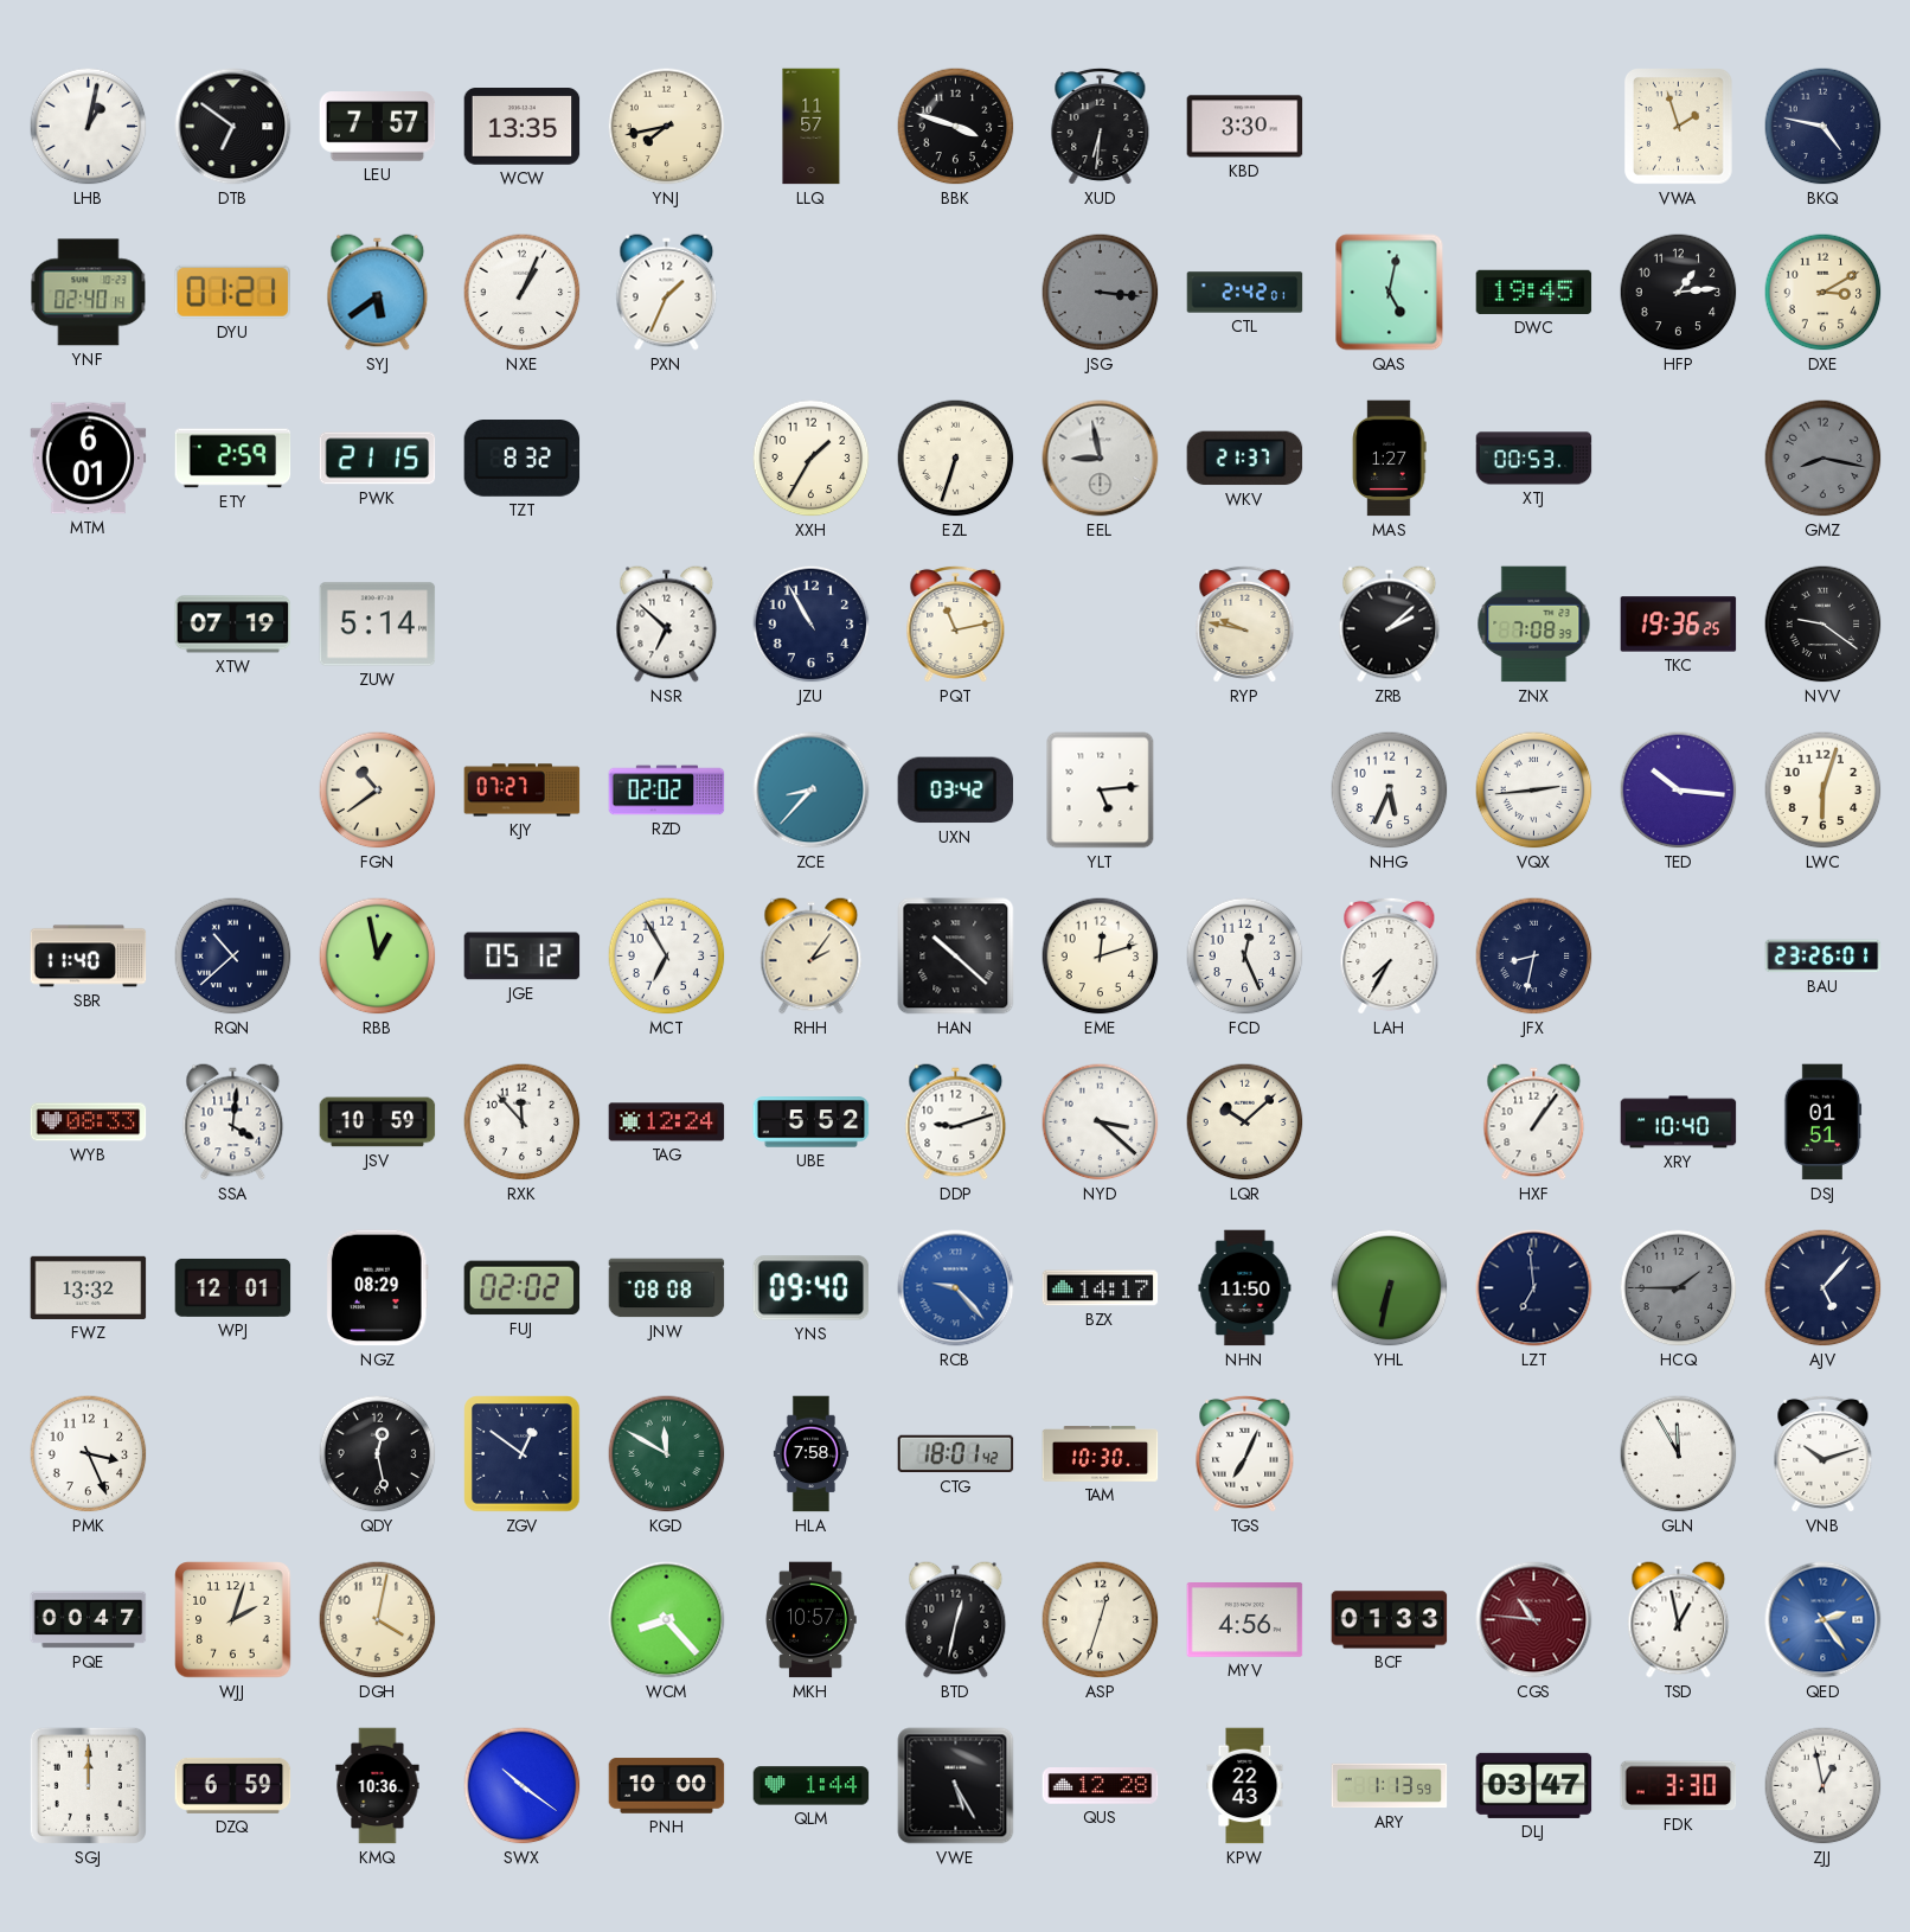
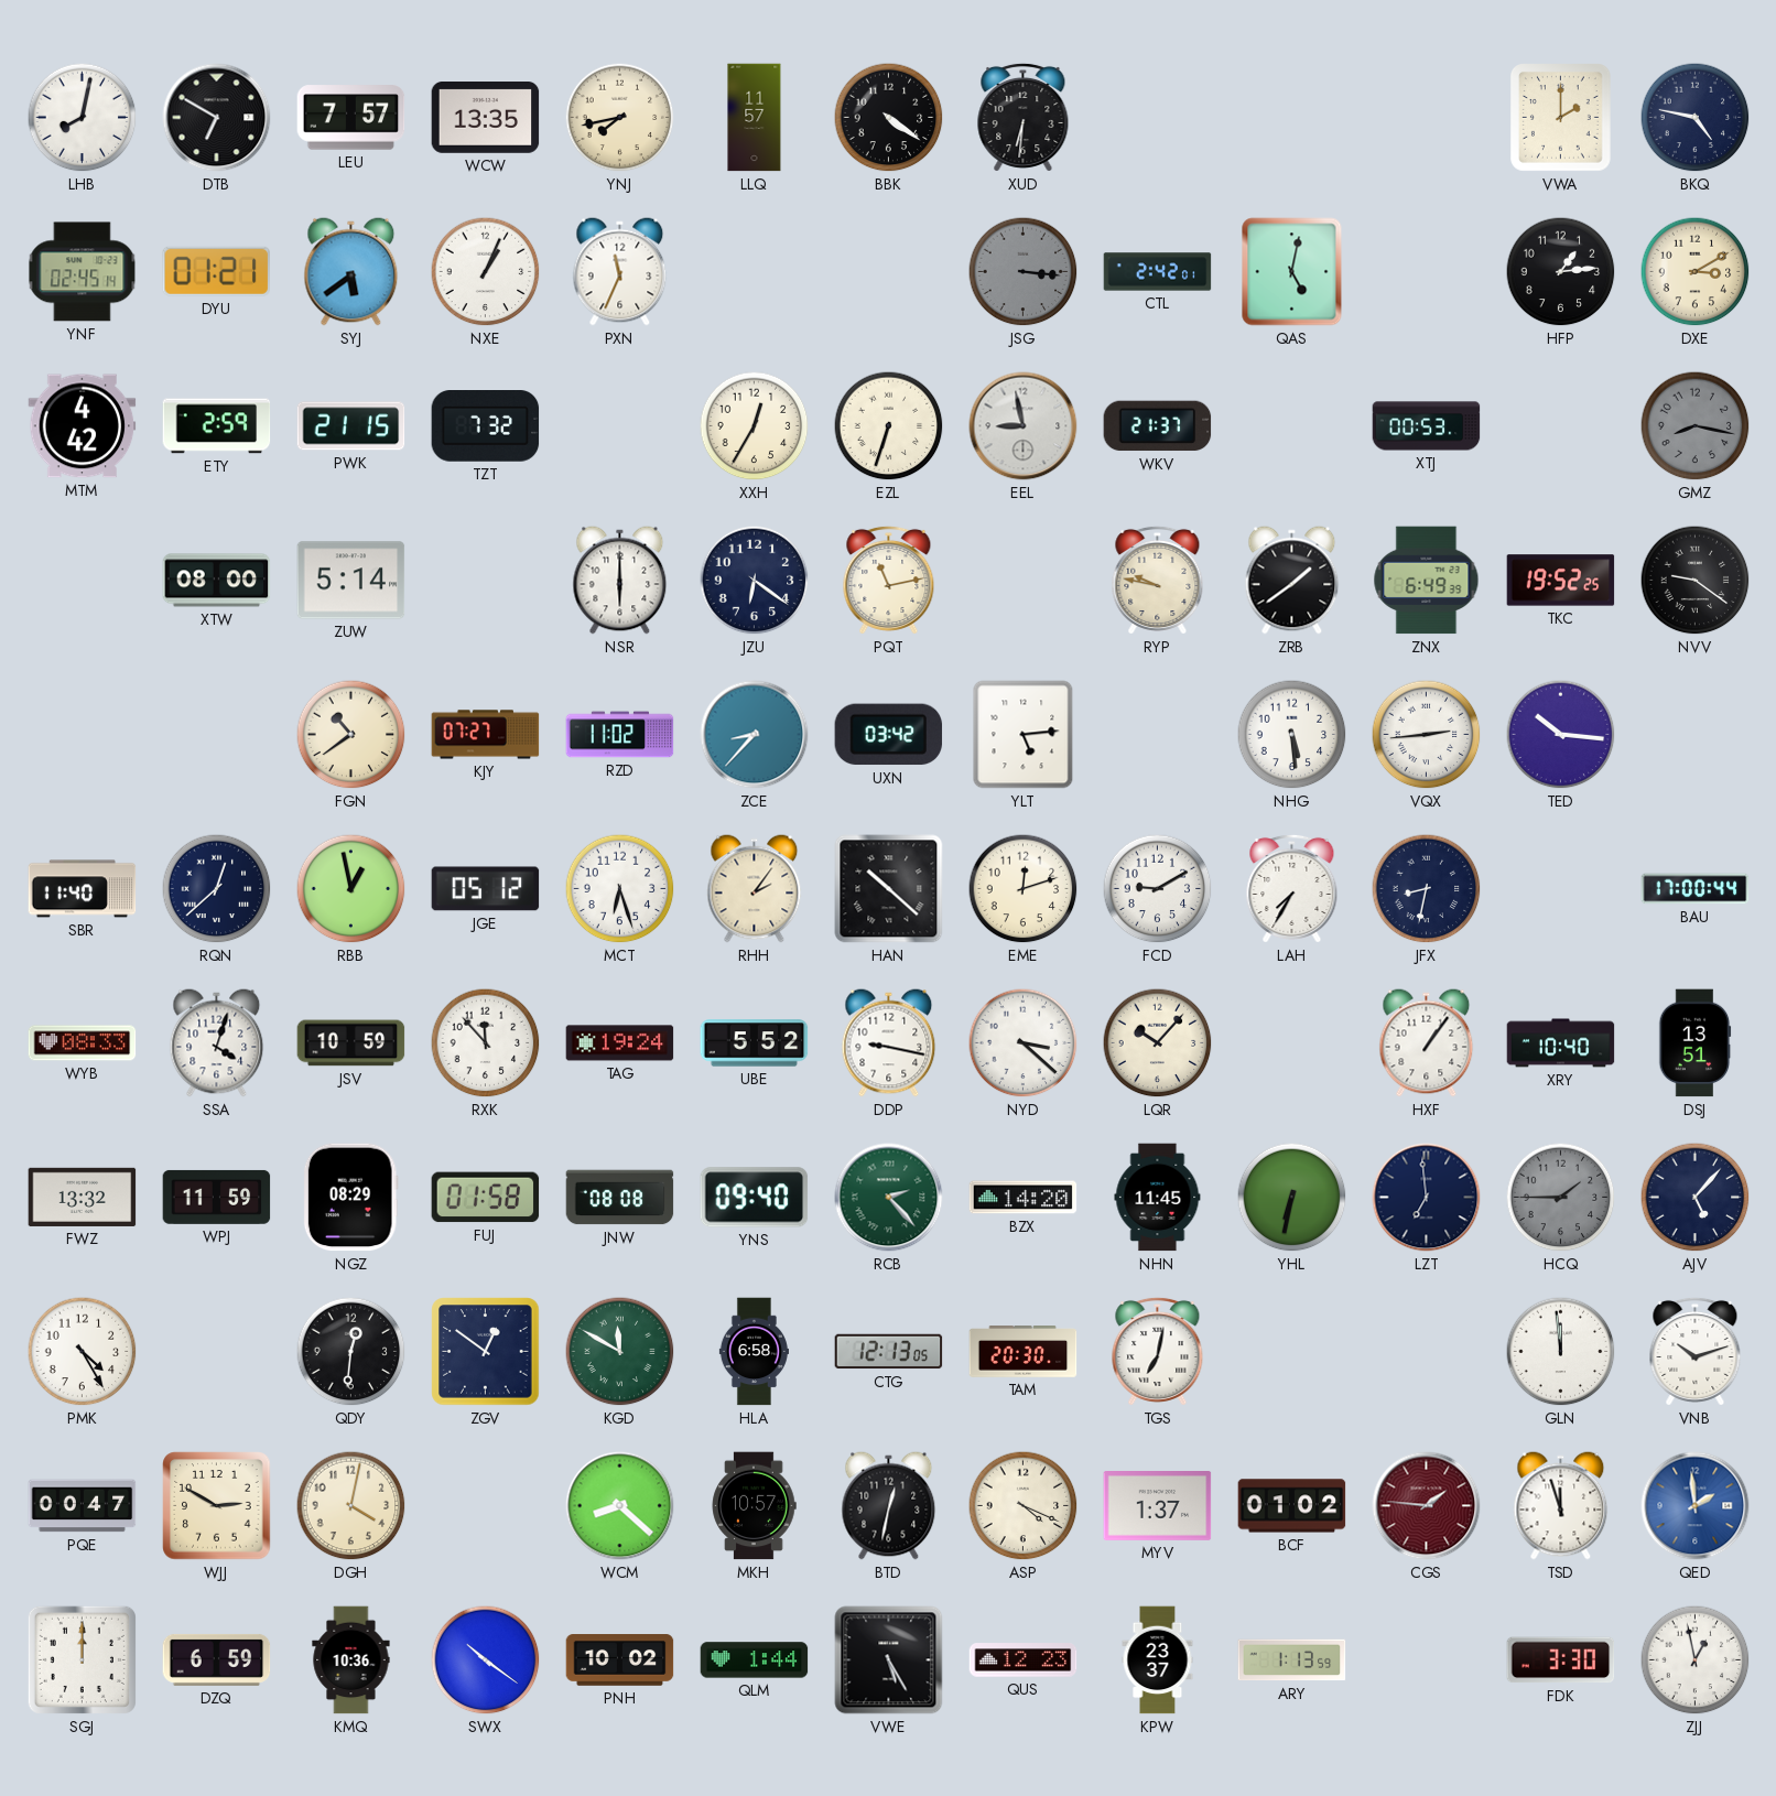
LHB: 1:02 -> 8:02
DTB: 6:51 -> 6:50
BBK: 3:48 -> 4:21
KBD: 3:30 -> none
VWA: 1:57 -> 2:00
YNF: 02:40 -> 02:45
PXN: 1:34 -> 11:34
DWC: 19:45 -> none
MTM: 6:01 -> 4:42
TZT: 8:32 -> 7:32
XXH: 1:35 -> 12:35
MAS: 1:27 -> none
XTW: 07:19 -> 08:00
NSR: 6:52 -> 6:00
JZU: 10:55 -> 6:21
ZRB: 2:08 -> 1:39
ZNX: 7:08 -> 6:49
TKC: 19:36 -> 19:52
RZD: 02:02 -> 11:02
NHG: 5:34 -> 5:29
LWC: 6:03 -> none
RQN: 10:38 -> 12:38
MCT: 6:55 -> 6:27
FCD: 12:26 -> 9:10
BAU: 23:26 -> 17:00
SSA: 4:01 -> 4:03
TAG: 12:24 -> 19:24
DDP: 9:12 -> 9:17
LQR: 10:08 -> 10:07
DSJ: 01:51 -> 13:51
WPJ: 12:01 -> 11:59
FUJ: 02:02 -> 01:58
RCB: 9:23 -> 2:23
RCB dial: blue -> green
BZX: 14:17 -> 14:20
NHN: 11:50 -> 11:45
PMK: 3:26 -> 4:25
QDY: 12:28 -> 12:31
HLA: 7:58 -> 6:58
CTG: 18:01 -> 12:13
TAM: 10:30 -> 20:30
TGS: 7:04 -> 7:02
GLN: 11:55 -> 11:59
WJJ: 2:03 -> 2:50
WCM: 8:23 -> 8:22
ASP: 12:33 -> 4:19
MYV: 4:56 -> 1:37
BCF: 01:33 -> 01:02
CGS: 10:46 -> 1:46
TSD: 12:58 -> 11:57
QED: 2:24 -> 1:59
PNH: 10:00 -> 10:02
QUS: 12:28 -> 12:23
KPW: 22:43 -> 23:37
DLJ: 03:47 -> none
